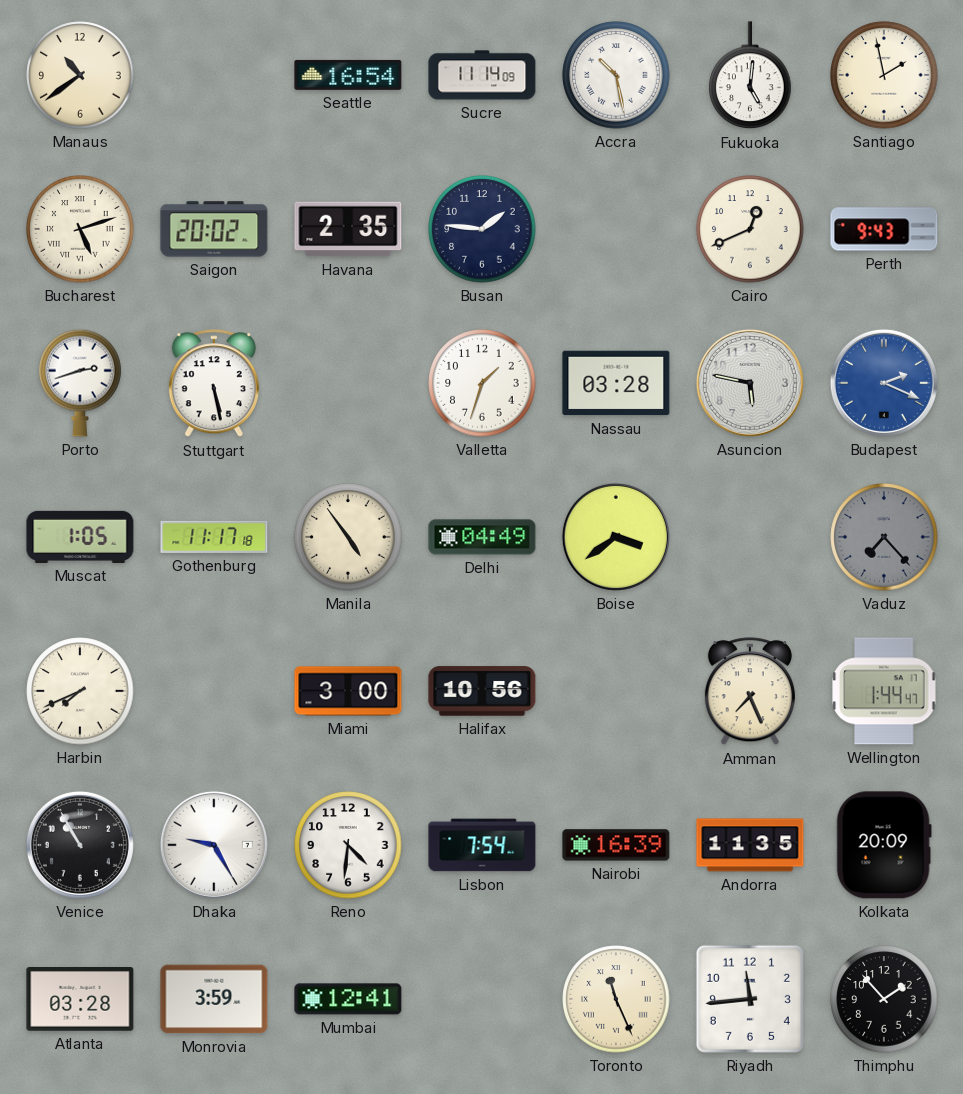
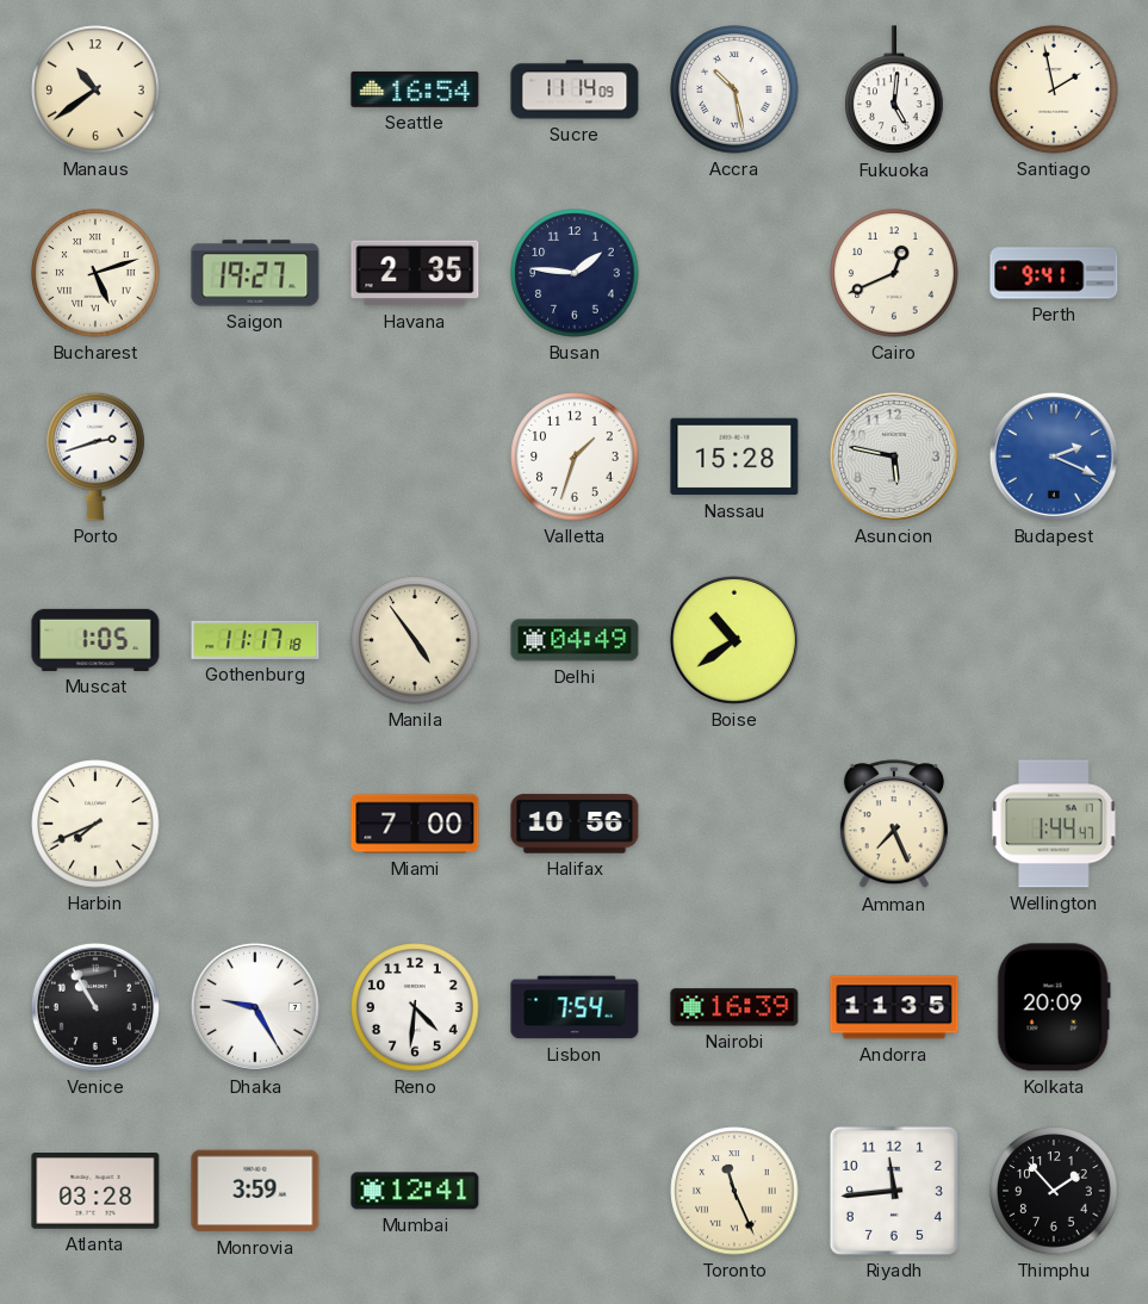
Saigon: 20:02 -> 19:27
Perth: 9:43 -> 9:41
Stuttgart: 5:28 -> none
Nassau: 03:28 -> 15:28
Boise: 3:39 -> 10:39
Vaduz: 7:23 -> none
Miami: 3:00 -> 7:00
